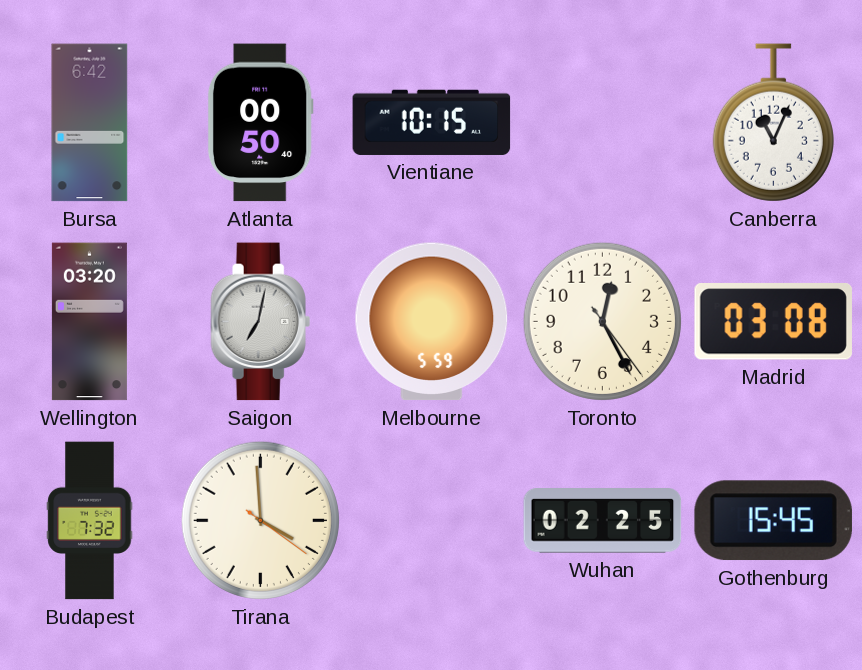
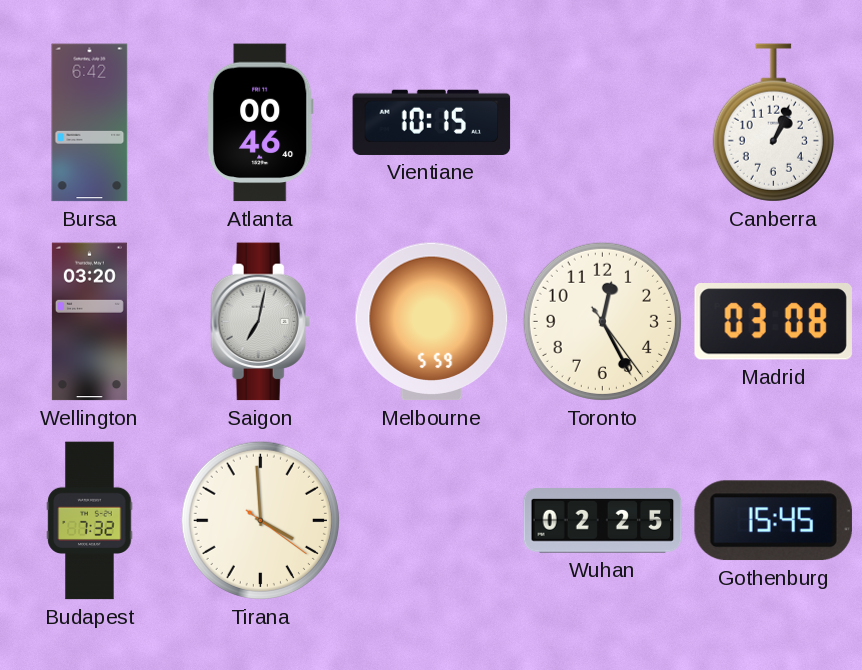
Atlanta: 00:50 -> 00:46
Canberra: 11:04 -> 1:04
